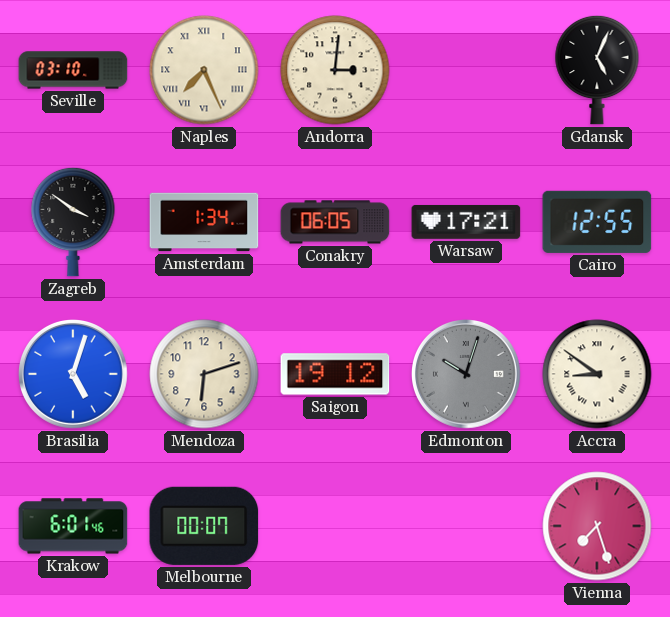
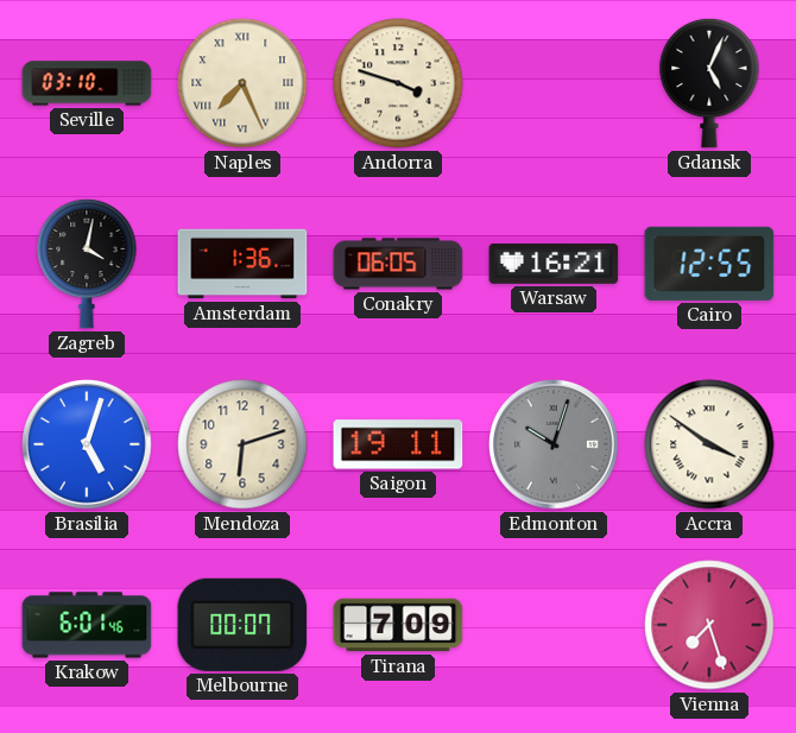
Andorra: 3:01 -> 3:48
Zagreb: 3:51 -> 4:02
Amsterdam: 1:34 -> 1:36
Warsaw: 17:21 -> 16:21
Saigon: 19:12 -> 19:11
Accra: 8:51 -> 3:51
Tirana: none -> 7:09
